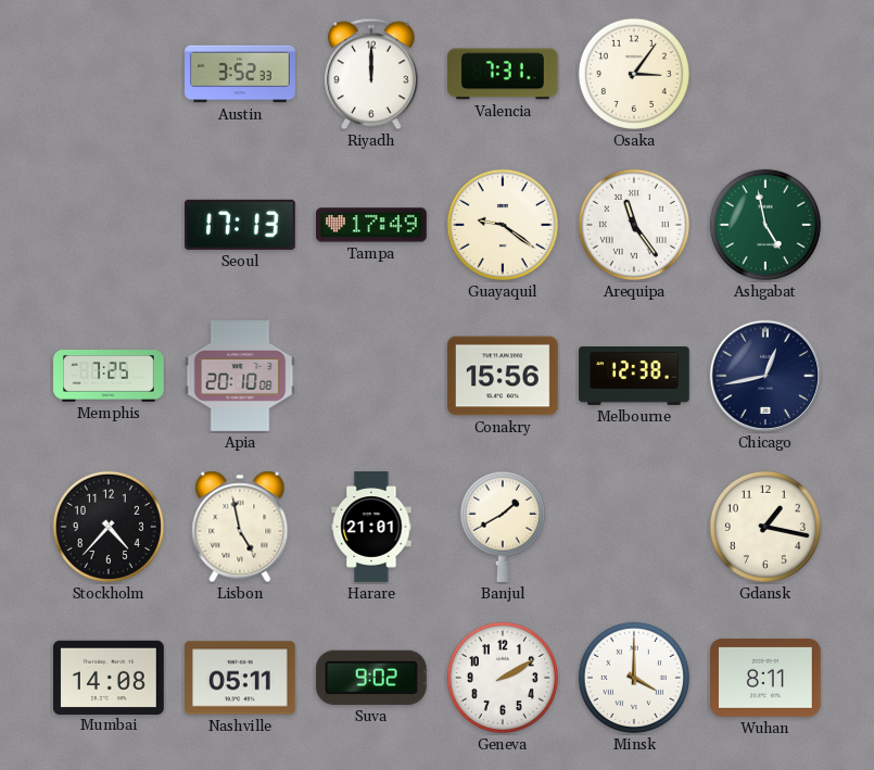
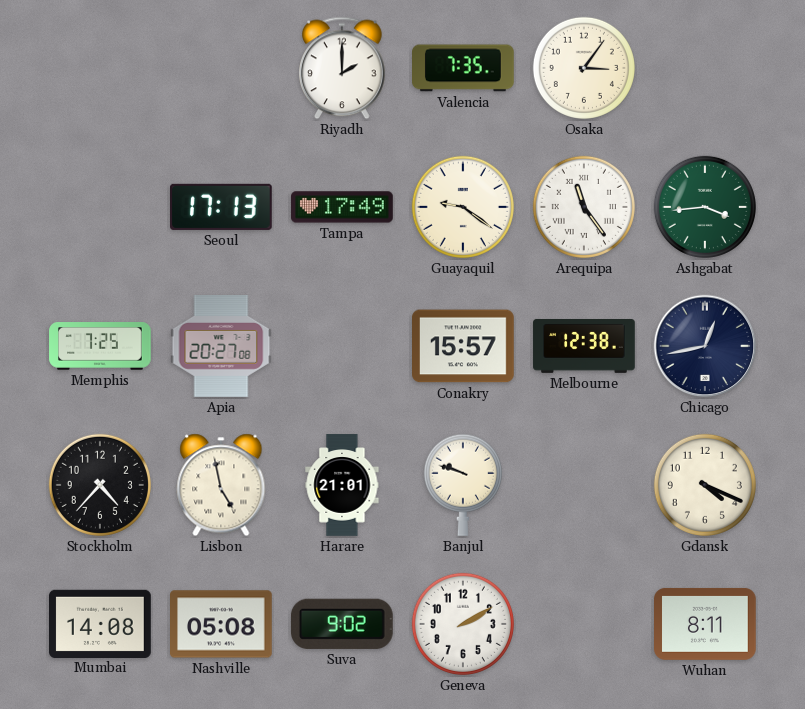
Austin: 3:52 -> none
Riyadh: 12:00 -> 2:00
Valencia: 7:31 -> 7:35
Ashgabat: 4:58 -> 3:44
Apia: 20:10 -> 20:27
Conakry: 15:56 -> 15:57
Banjul: 1:40 -> 9:48
Gdansk: 1:17 -> 4:19
Nashville: 05:11 -> 05:08
Minsk: 4:00 -> none
